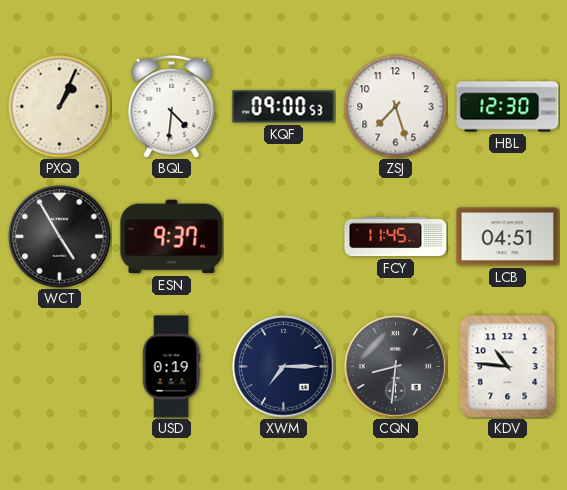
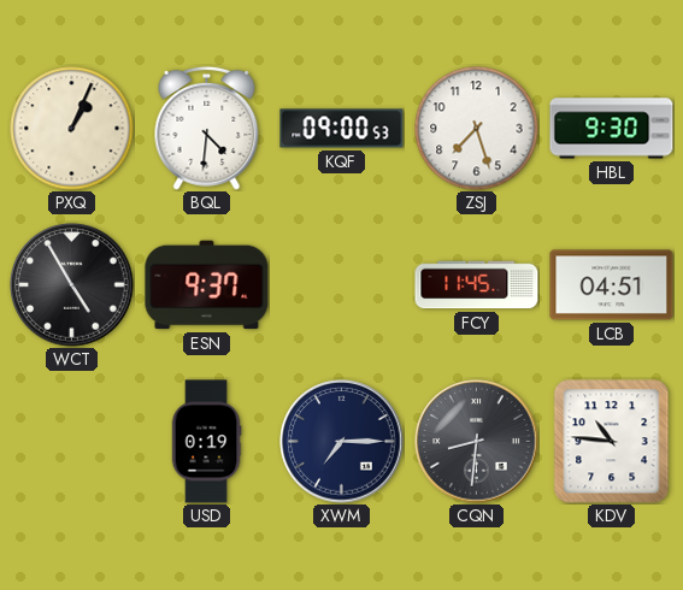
HBL: 12:30 -> 9:30
